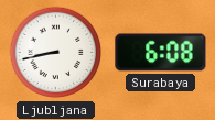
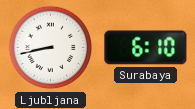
Surabaya: 6:08 -> 6:10
